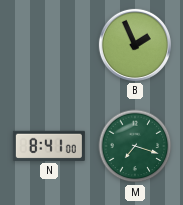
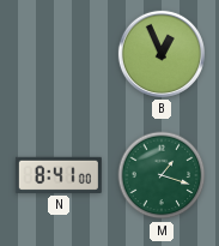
B: 1:56 -> 12:56
M: 7:18 -> 1:18
